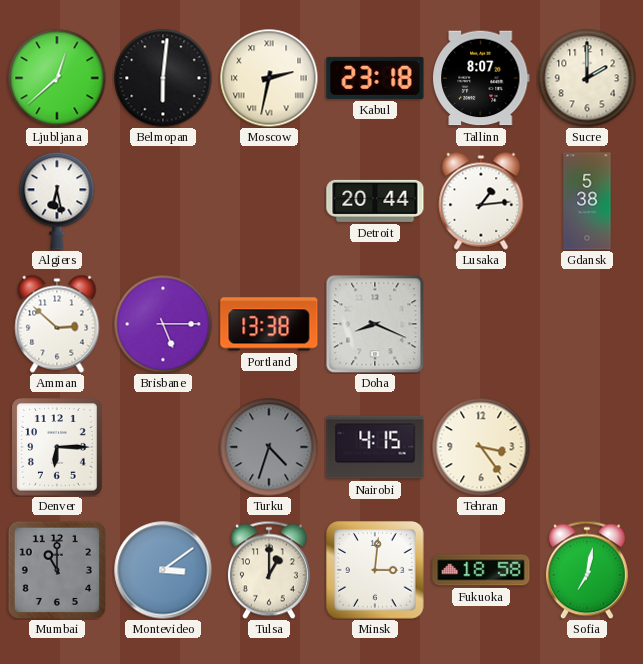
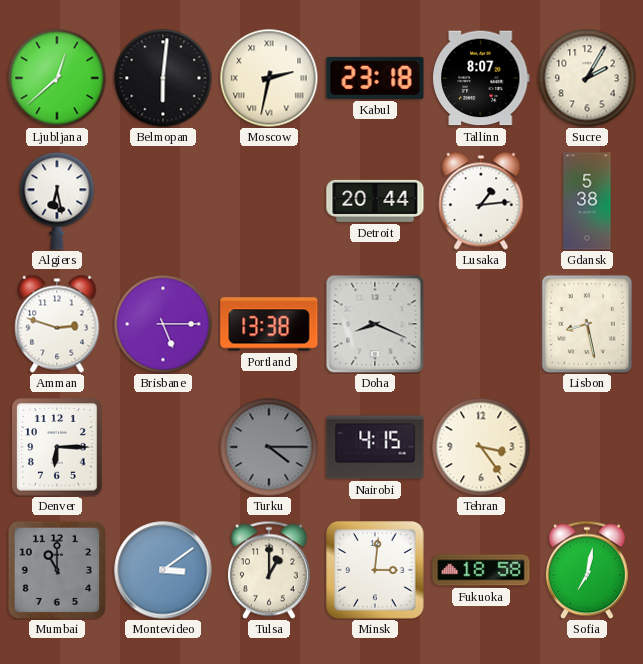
Sucre: 2:00 -> 2:05
Amman: 2:52 -> 2:48
Lisbon: none -> 8:28
Turku: 4:33 -> 4:15
